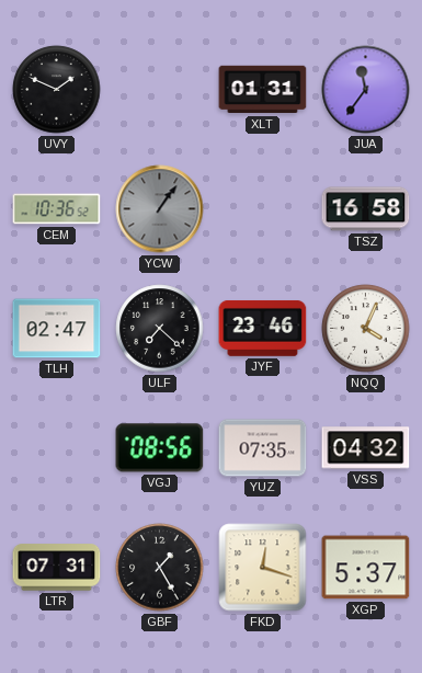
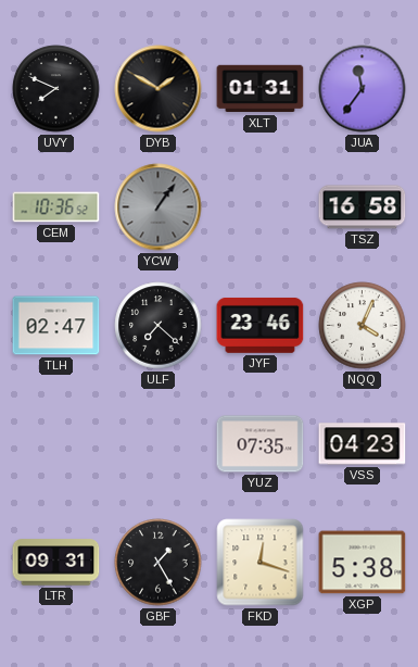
UVY: 1:49 -> 7:49
DYB: none -> 1:50
VGJ: 08:56 -> none
VSS: 04:32 -> 04:23
LTR: 07:31 -> 09:31
XGP: 5:37 -> 5:38
